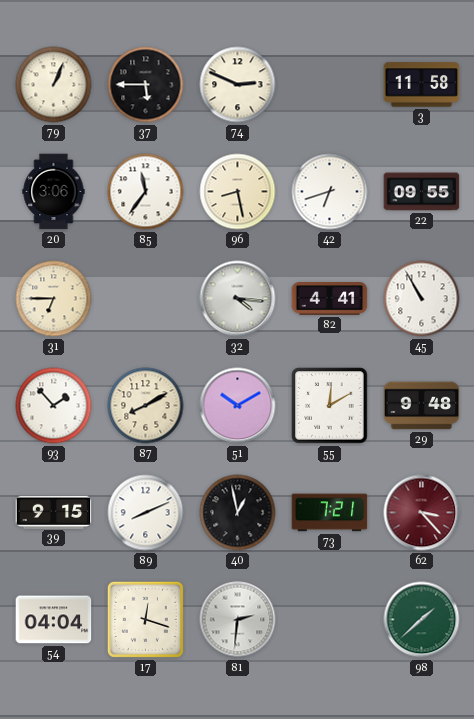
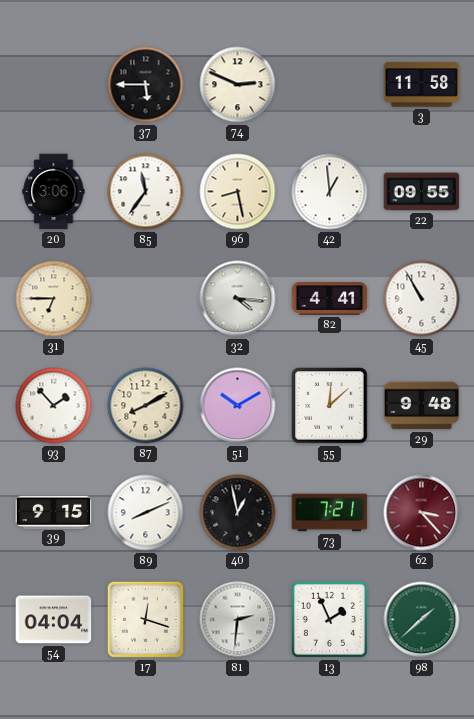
79: 1:04 -> none
42: 6:42 -> 12:59
55: 12:10 -> 12:08
13: none -> 1:56
